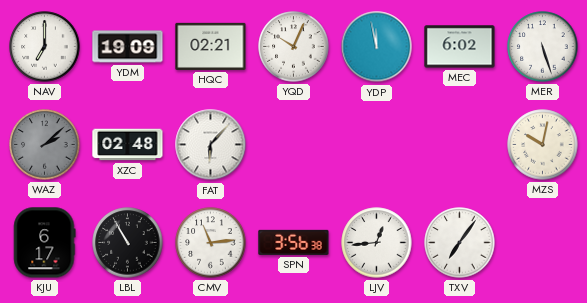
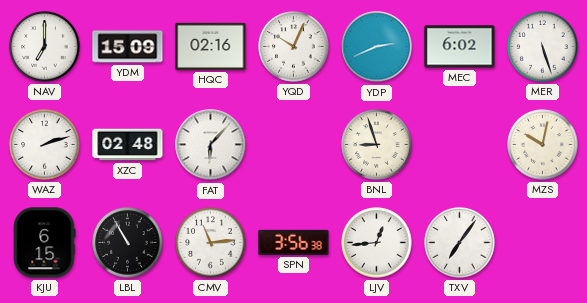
YDM: 19:09 -> 15:09
HQC: 02:21 -> 02:16
YDP: 11:58 -> 2:41
WAZ: 2:08 -> 2:12
WAZ dial: grey -> white
BNL: none -> 8:57
KJU: 6:17 -> 6:15
